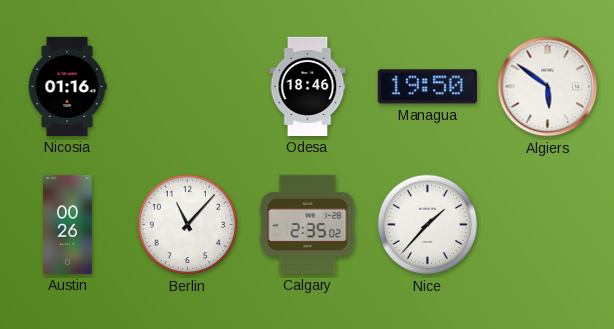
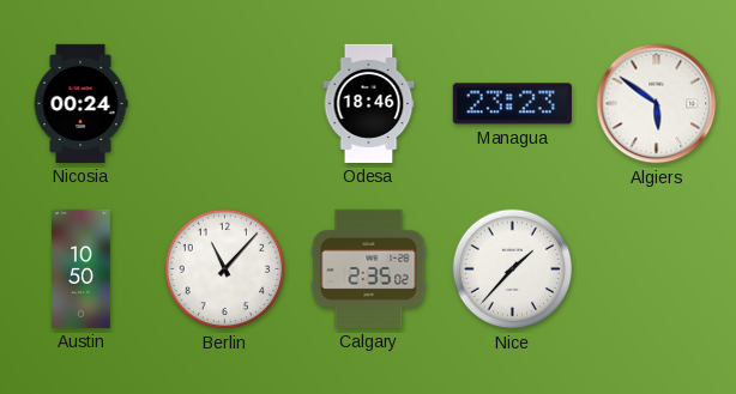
Nicosia: 01:16 -> 00:24
Managua: 19:50 -> 23:23
Austin: 00:26 -> 10:50
